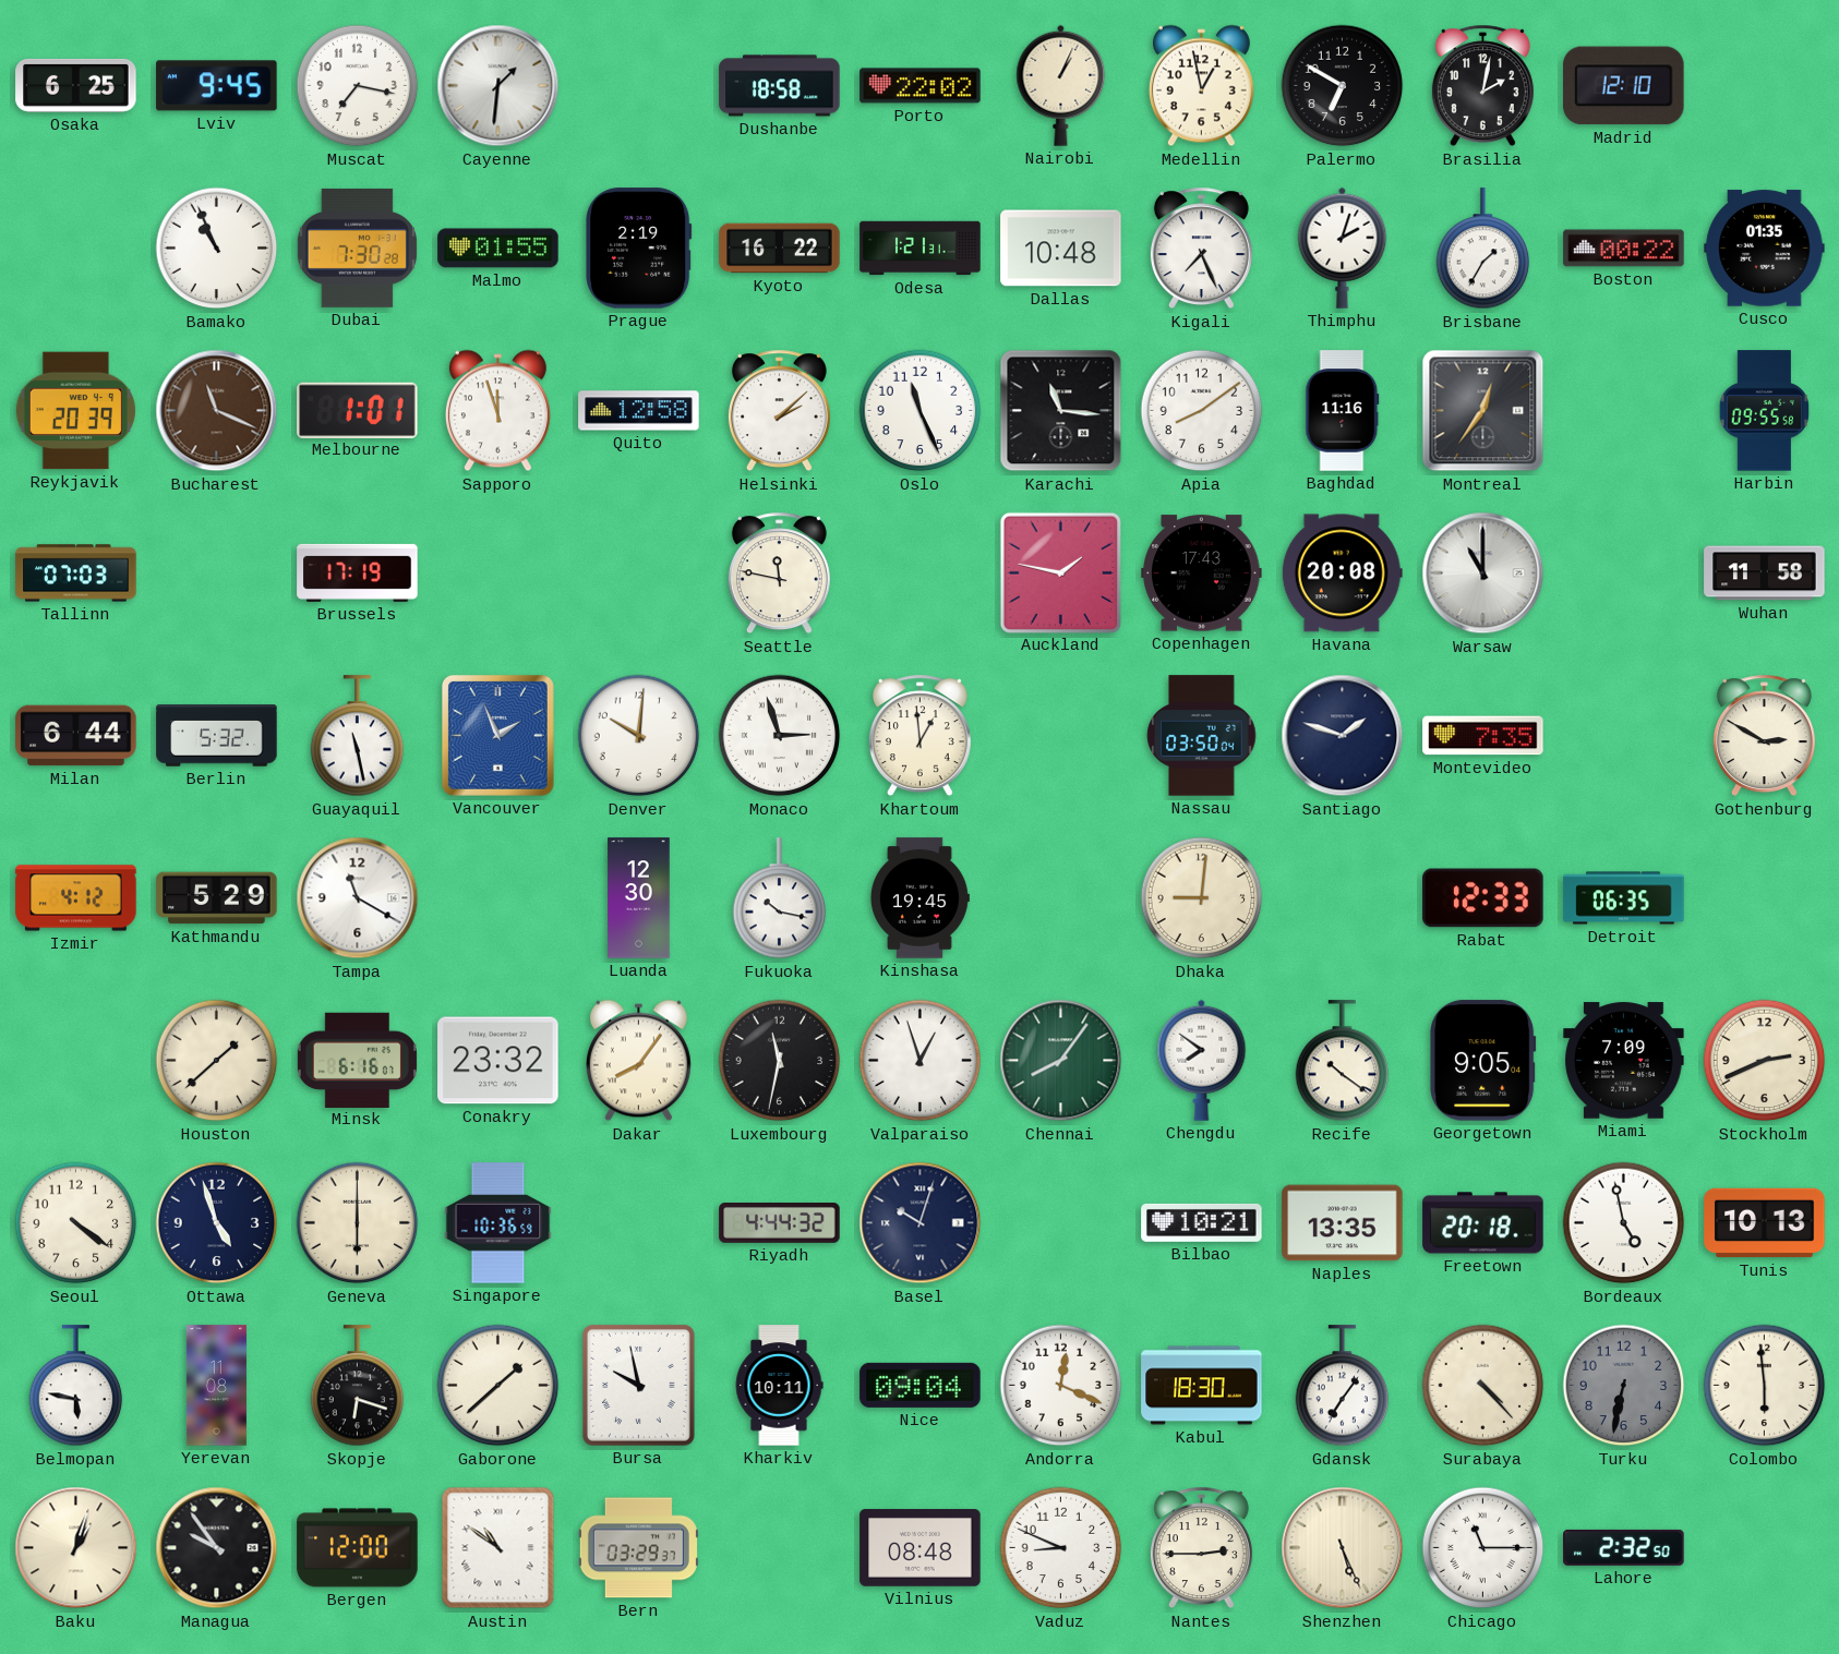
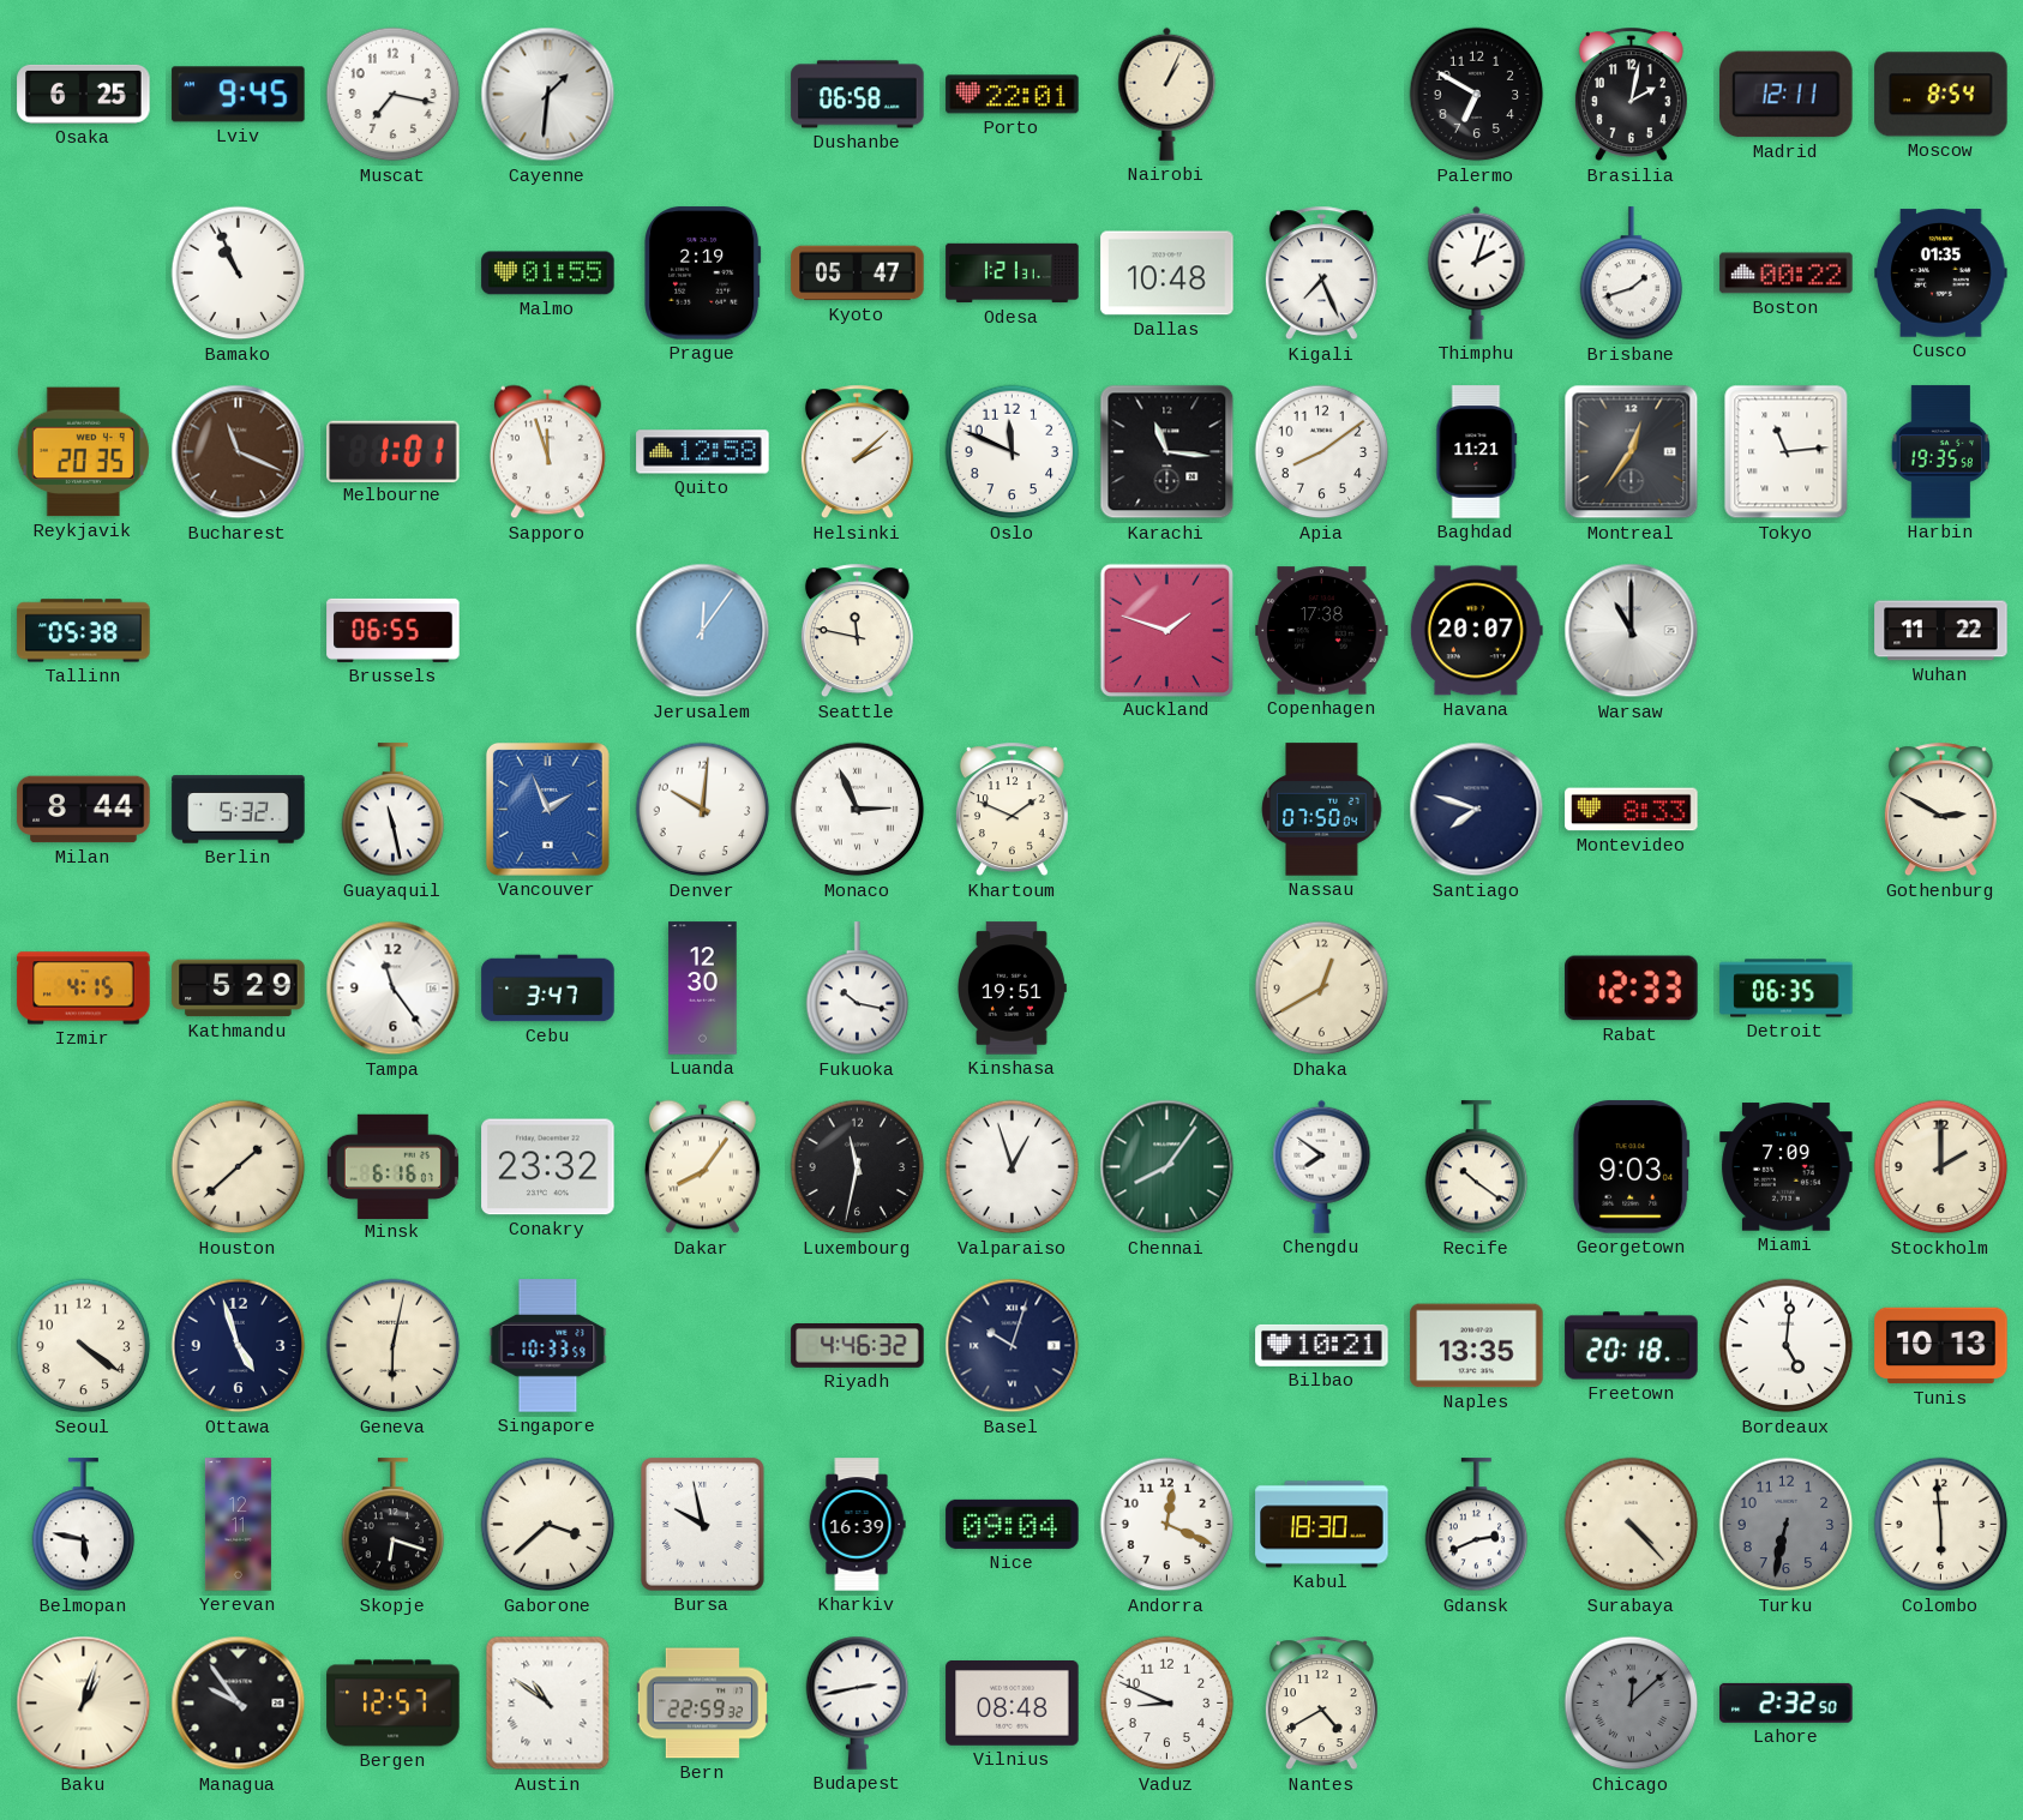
Dushanbe: 18:58 -> 06:58
Porto: 22:02 -> 22:01
Medellin: 12:58 -> none
Madrid: 12:10 -> 12:11
Moscow: none -> 8:54
Dubai: 7:30 -> none
Kyoto: 16:22 -> 05:47
Brisbane: 1:35 -> 1:42
Reykjavik: 20:39 -> 20:35
Oslo: 11:26 -> 11:49
Baghdad: 11:16 -> 11:21
Tokyo: none -> 11:14
Harbin: 09:55 -> 19:35
Tallinn: 07:03 -> 05:38
Brussels: 17:19 -> 06:55
Jerusalem: none -> 12:06
Auckland: 1:47 -> 1:48
Copenhagen: 17:43 -> 17:38
Havana: 20:08 -> 20:07
Wuhan: 11:58 -> 11:22
Milan: 6:44 -> 8:44
Monaco: 2:57 -> 2:56
Khartoum: 12:59 -> 1:49
Nassau: 03:50 -> 07:50
Santiago: 1:48 -> 7:48
Montevideo: 7:35 -> 8:33
Izmir: 4:12 -> 4:15
Tampa: 11:20 -> 11:24
Cebu: none -> 3:47
Kinshasa: 19:45 -> 19:51
Dhaka: 9:01 -> 12:40
Georgetown: 9:05 -> 9:03
Stockholm: 2:41 -> 2:00
Geneva: 6:00 -> 6:02
Singapore: 10:36 -> 10:33
Riyadh: 4:44 -> 4:46
Bordeaux: 4:58 -> 5:01
Yerevan: 11:08 -> 12:11
Gaborone: 1:38 -> 3:38
Kharkiv: 10:11 -> 16:39
Gdansk: 7:06 -> 2:41
Bergen: 12:00 -> 12:57
Bern: 03:29 -> 22:59
Budapest: none -> 2:43
Nantes: 2:45 -> 4:40
Shenzhen: 5:26 -> none
Chicago: 11:15 -> 12:08
Chicago dial: white -> grey
